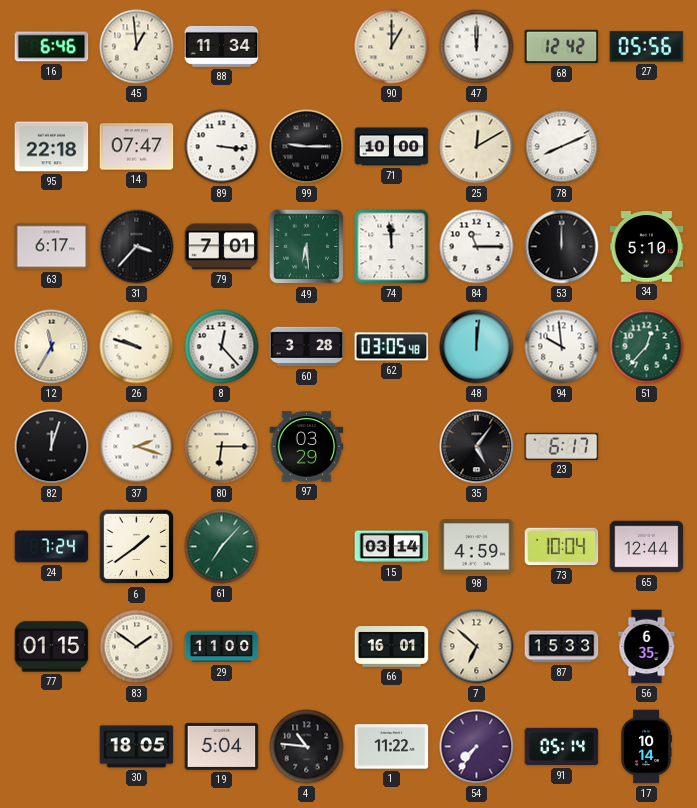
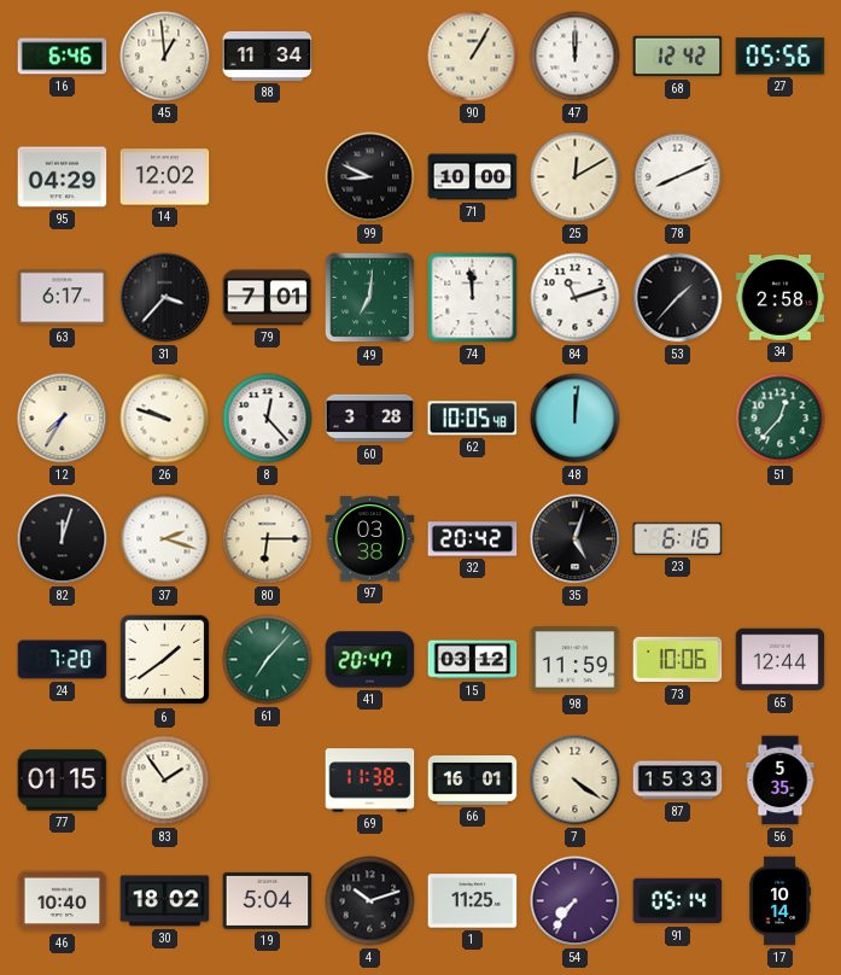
90: 1:00 -> 1:05
95: 22:18 -> 04:29
14: 07:47 -> 12:02
89: 3:16 -> none
99: 9:15 -> 8:49
49: 6:29 -> 7:01
84: 11:15 -> 11:12
53: 12:00 -> 1:37
34: 5:10 -> 2:58
12: 11:35 -> 7:35
62: 03:05 -> 10:05
94: 9:59 -> none
97: 03:29 -> 03:38
32: none -> 20:42
35: 5:06 -> 5:03
23: 6:17 -> 6:16
24: 7:24 -> 7:20
41: none -> 20:47
15: 03:14 -> 03:12
98: 4:59 -> 11:59
73: 10:04 -> 10:06
83: 1:51 -> 1:54
29: 11:00 -> none
69: none -> 11:38
7: 6:52 -> 4:21
56: 6:35 -> 5:35
46: none -> 10:40
30: 18:05 -> 18:02
4: 10:46 -> 10:12
1: 11:22 -> 11:25
